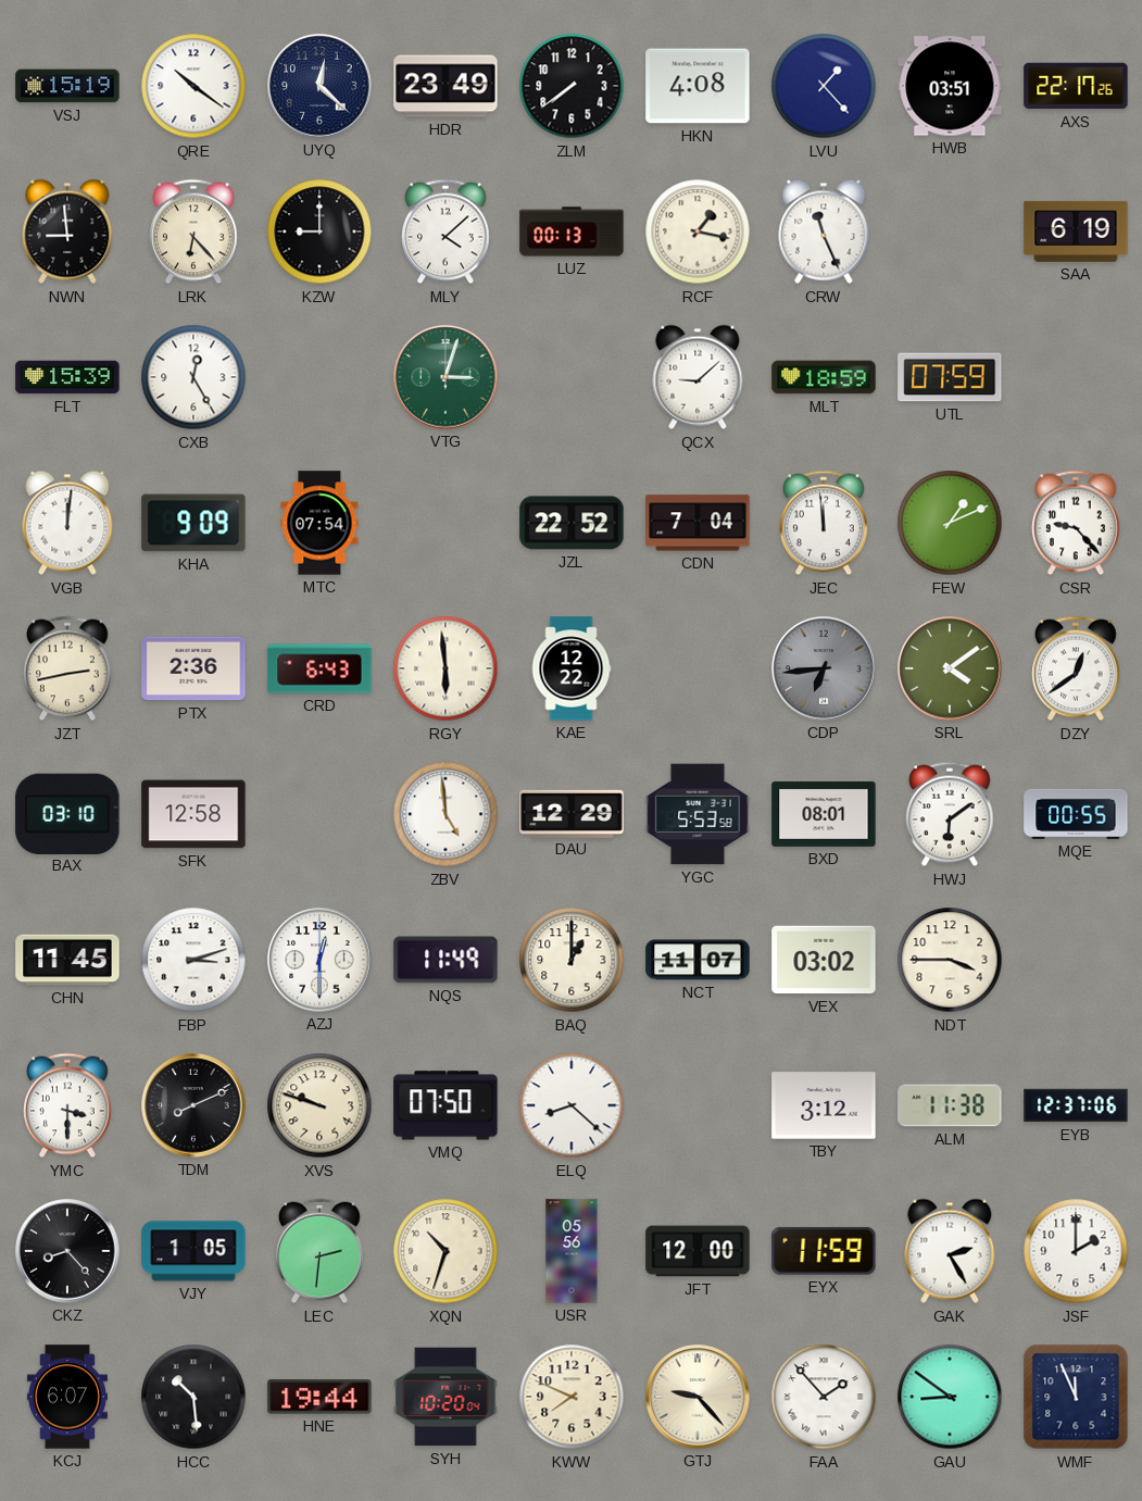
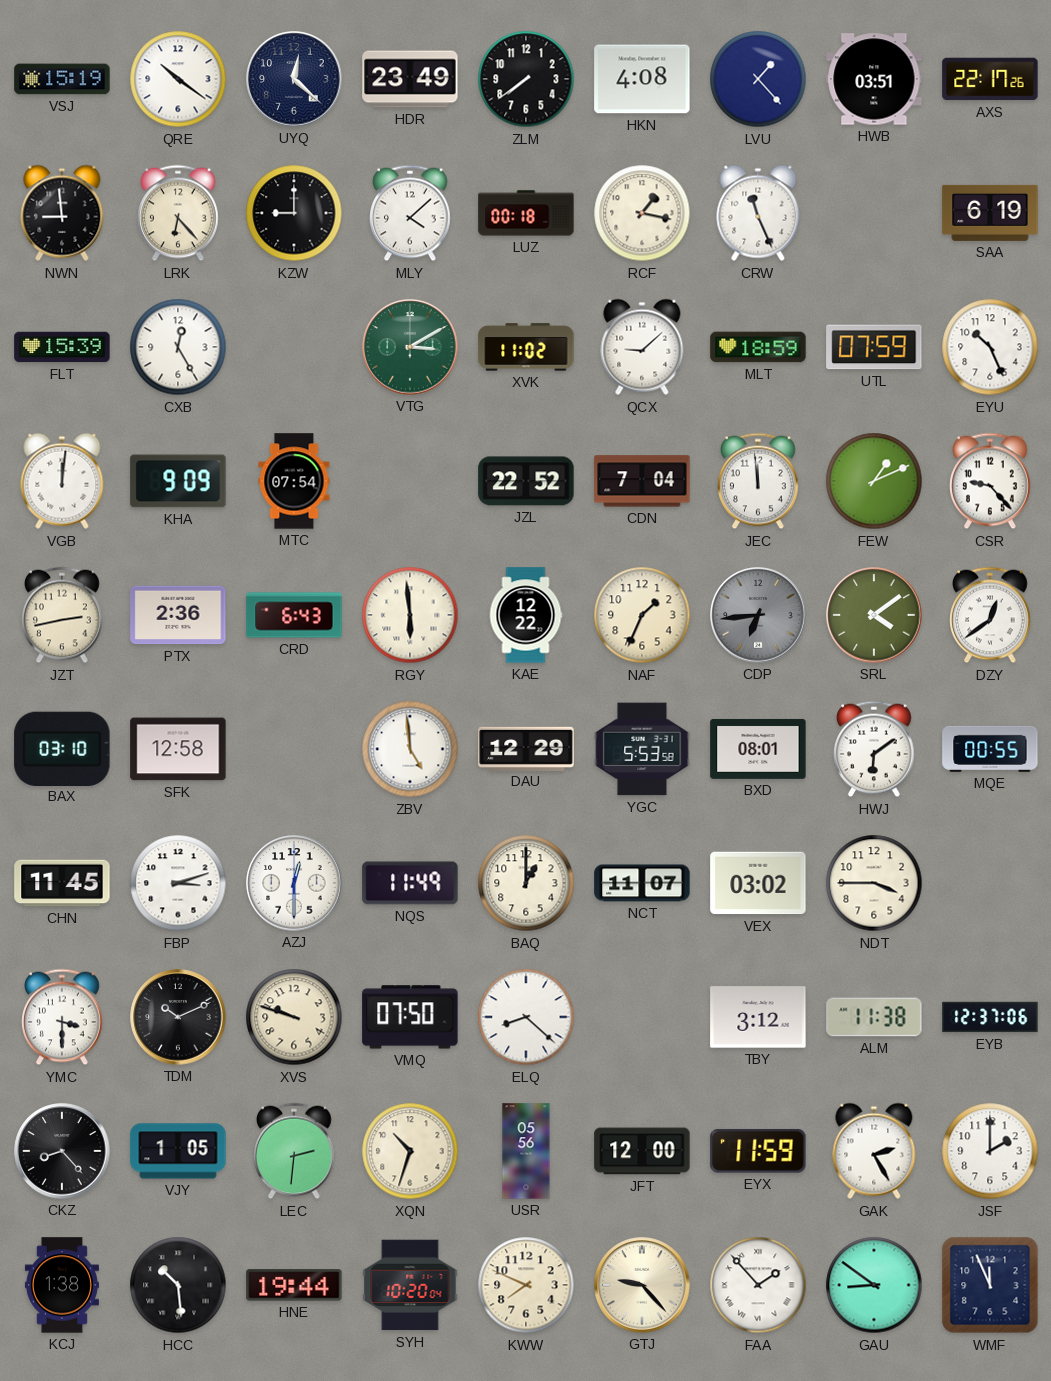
LUZ: 00:13 -> 00:18
VTG: 3:03 -> 3:10
XVK: none -> 11:02
EYU: none -> 10:26
NAF: none -> 1:34
TDM: 8:11 -> 10:11
KCJ: 6:07 -> 1:38
